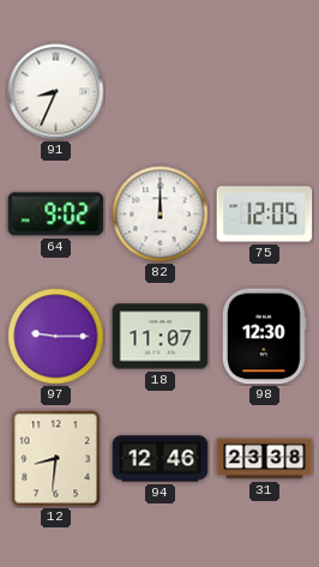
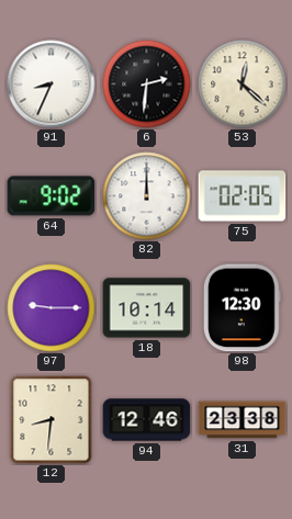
6: none -> 2:31
53: none -> 12:22
75: 12:05 -> 02:05
18: 11:07 -> 10:14
